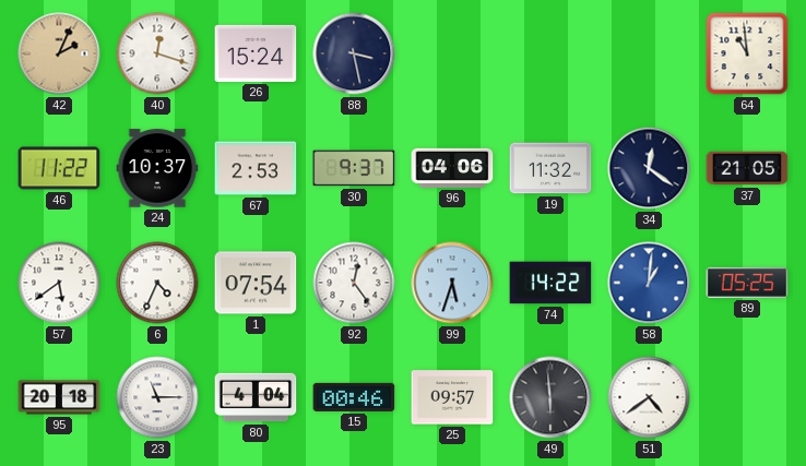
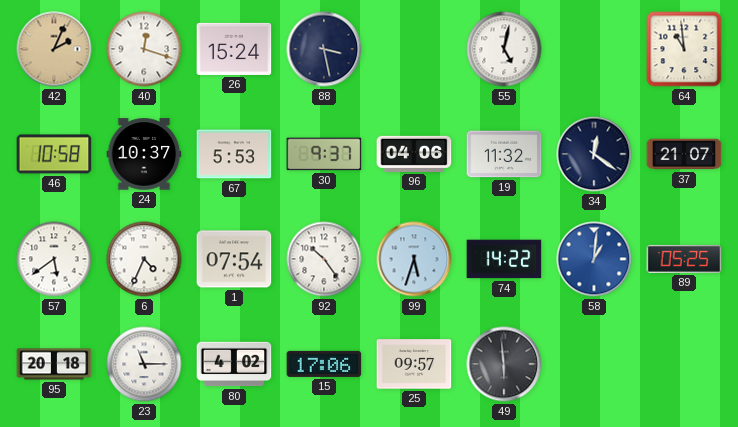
55: none -> 5:02
46: 11:22 -> 10:58
67: 2:53 -> 5:53
37: 21:05 -> 21:07
92: 12:24 -> 10:24
80: 4:04 -> 4:02
15: 00:46 -> 17:06
51: 4:39 -> none
